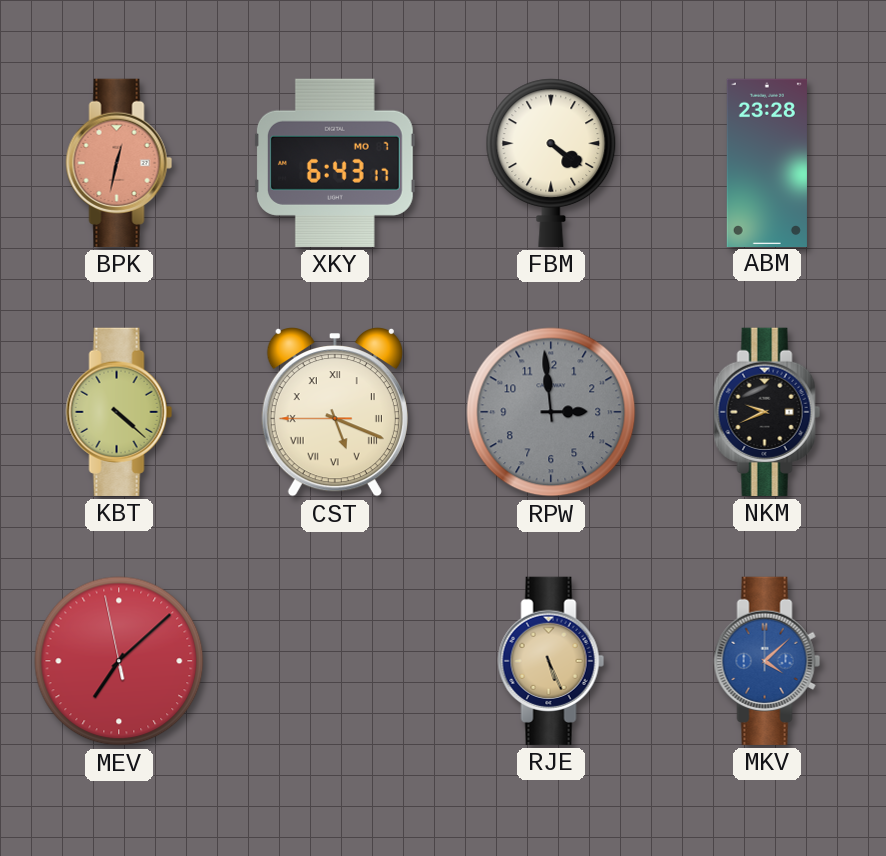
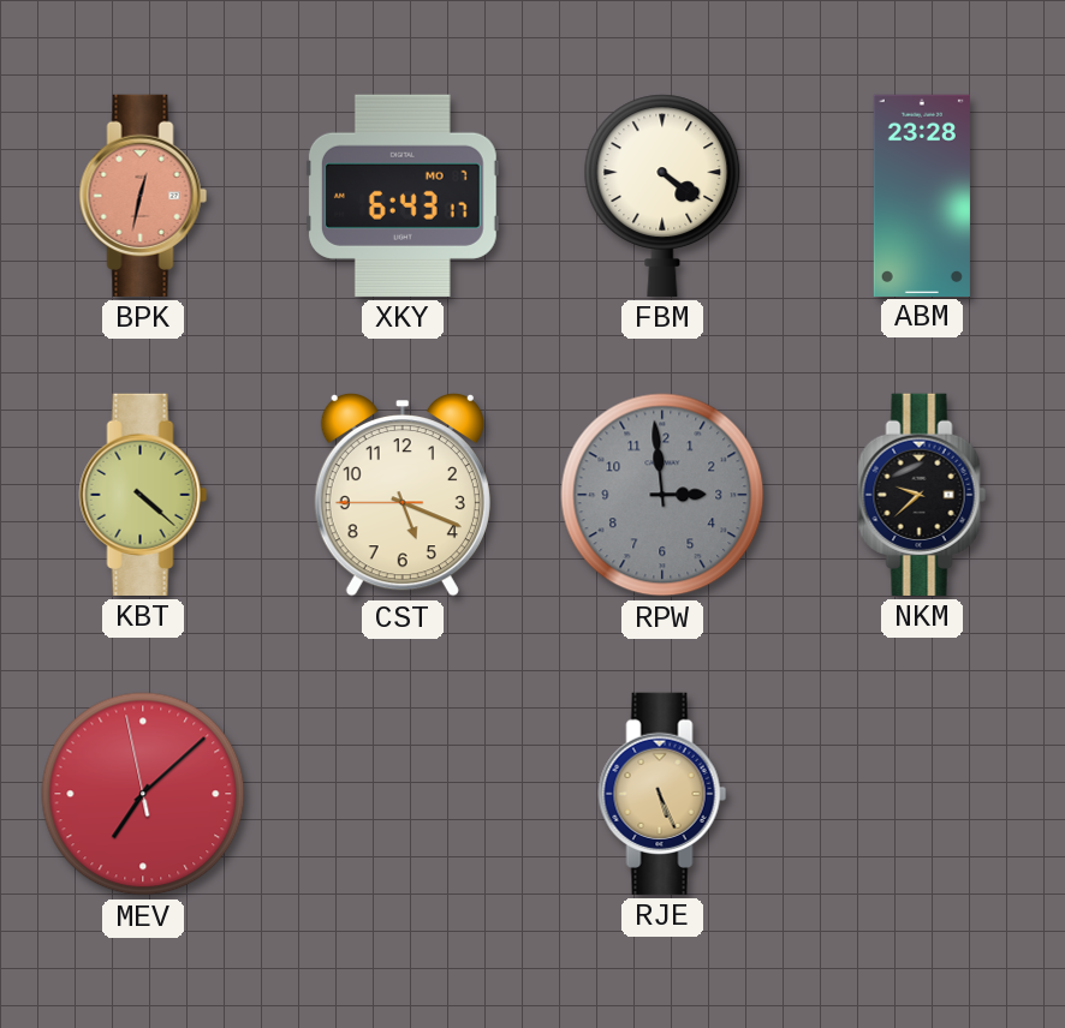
CST numerals: Roman -> Arabic
NKM: 9:41 -> 9:38
MKV: 4:08 -> none
